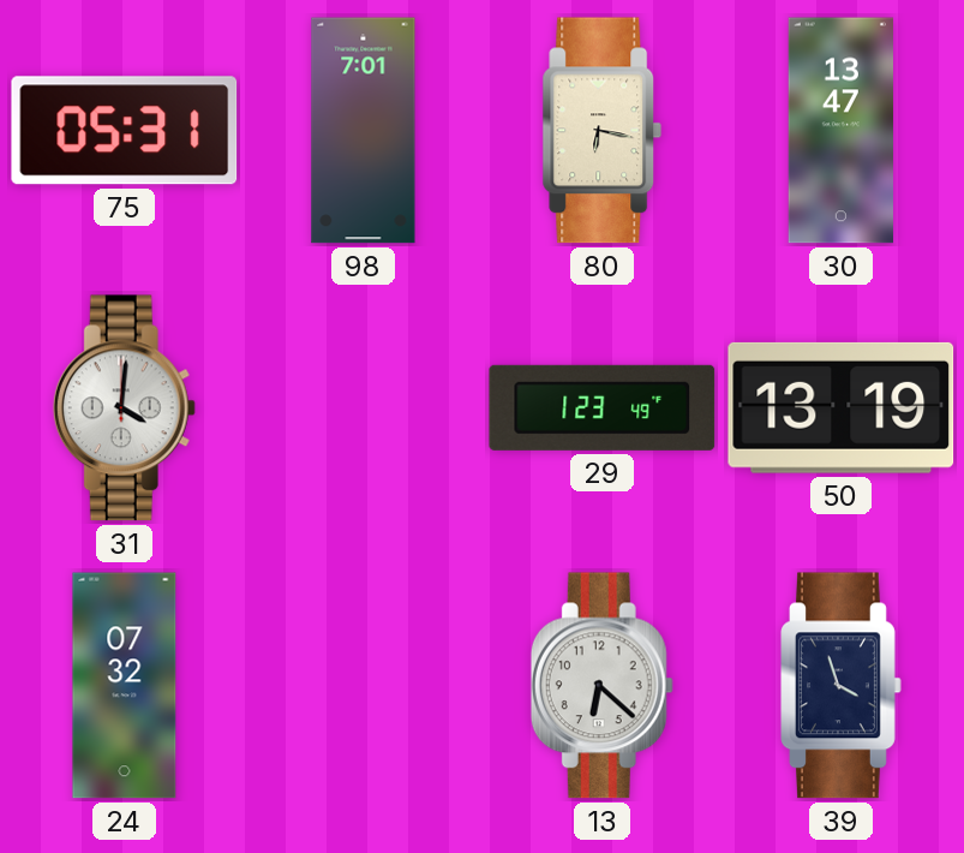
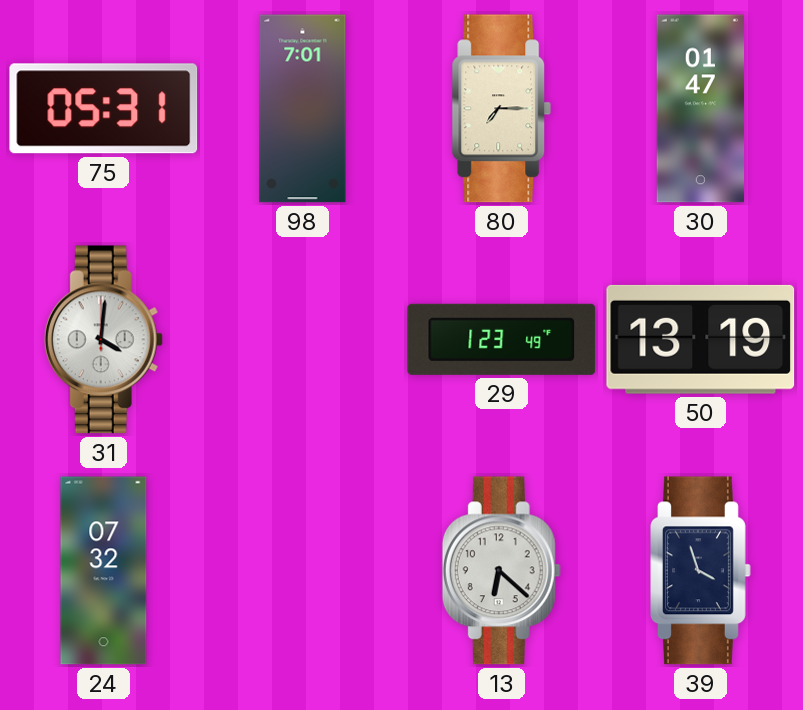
80: 6:17 -> 7:15
30: 13:47 -> 01:47
